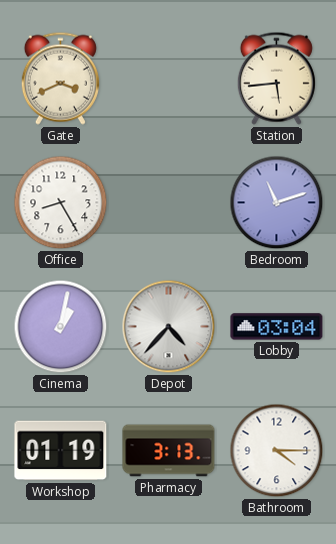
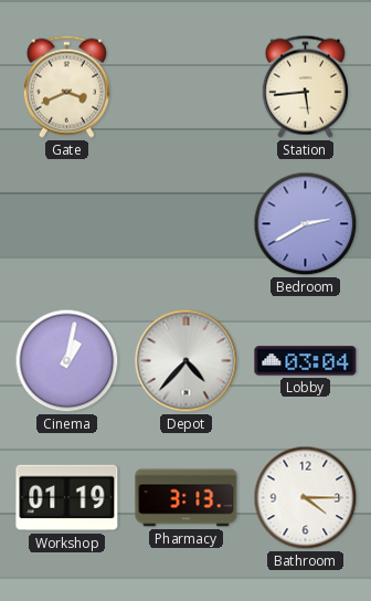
Office: 8:25 -> none
Bedroom: 11:12 -> 2:40
